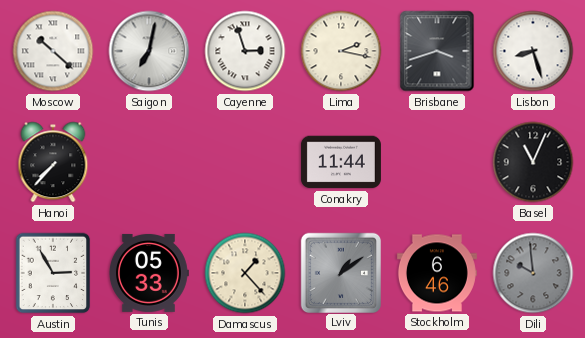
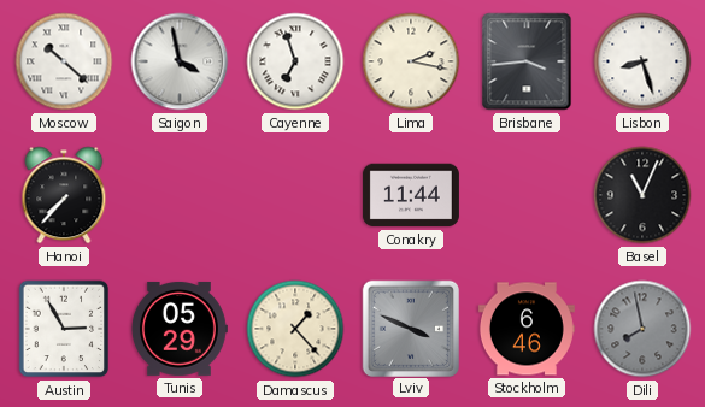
Saigon: 7:02 -> 3:58
Cayenne: 2:57 -> 6:57
Brisbane: 3:42 -> 3:44
Tunis: 05:33 -> 05:29
Lviv: 1:09 -> 3:49
Dili: 9:59 -> 7:58
